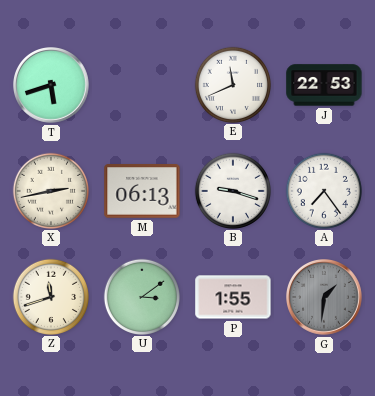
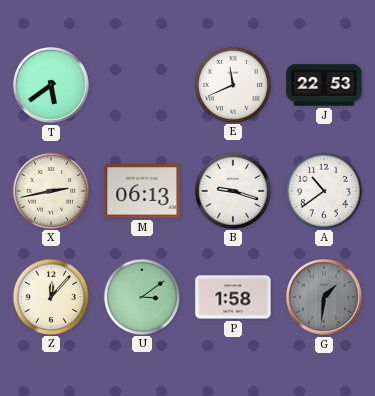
T: 5:42 -> 5:39
A: 7:24 -> 10:39
Z: 11:42 -> 12:07
P: 1:55 -> 1:58
